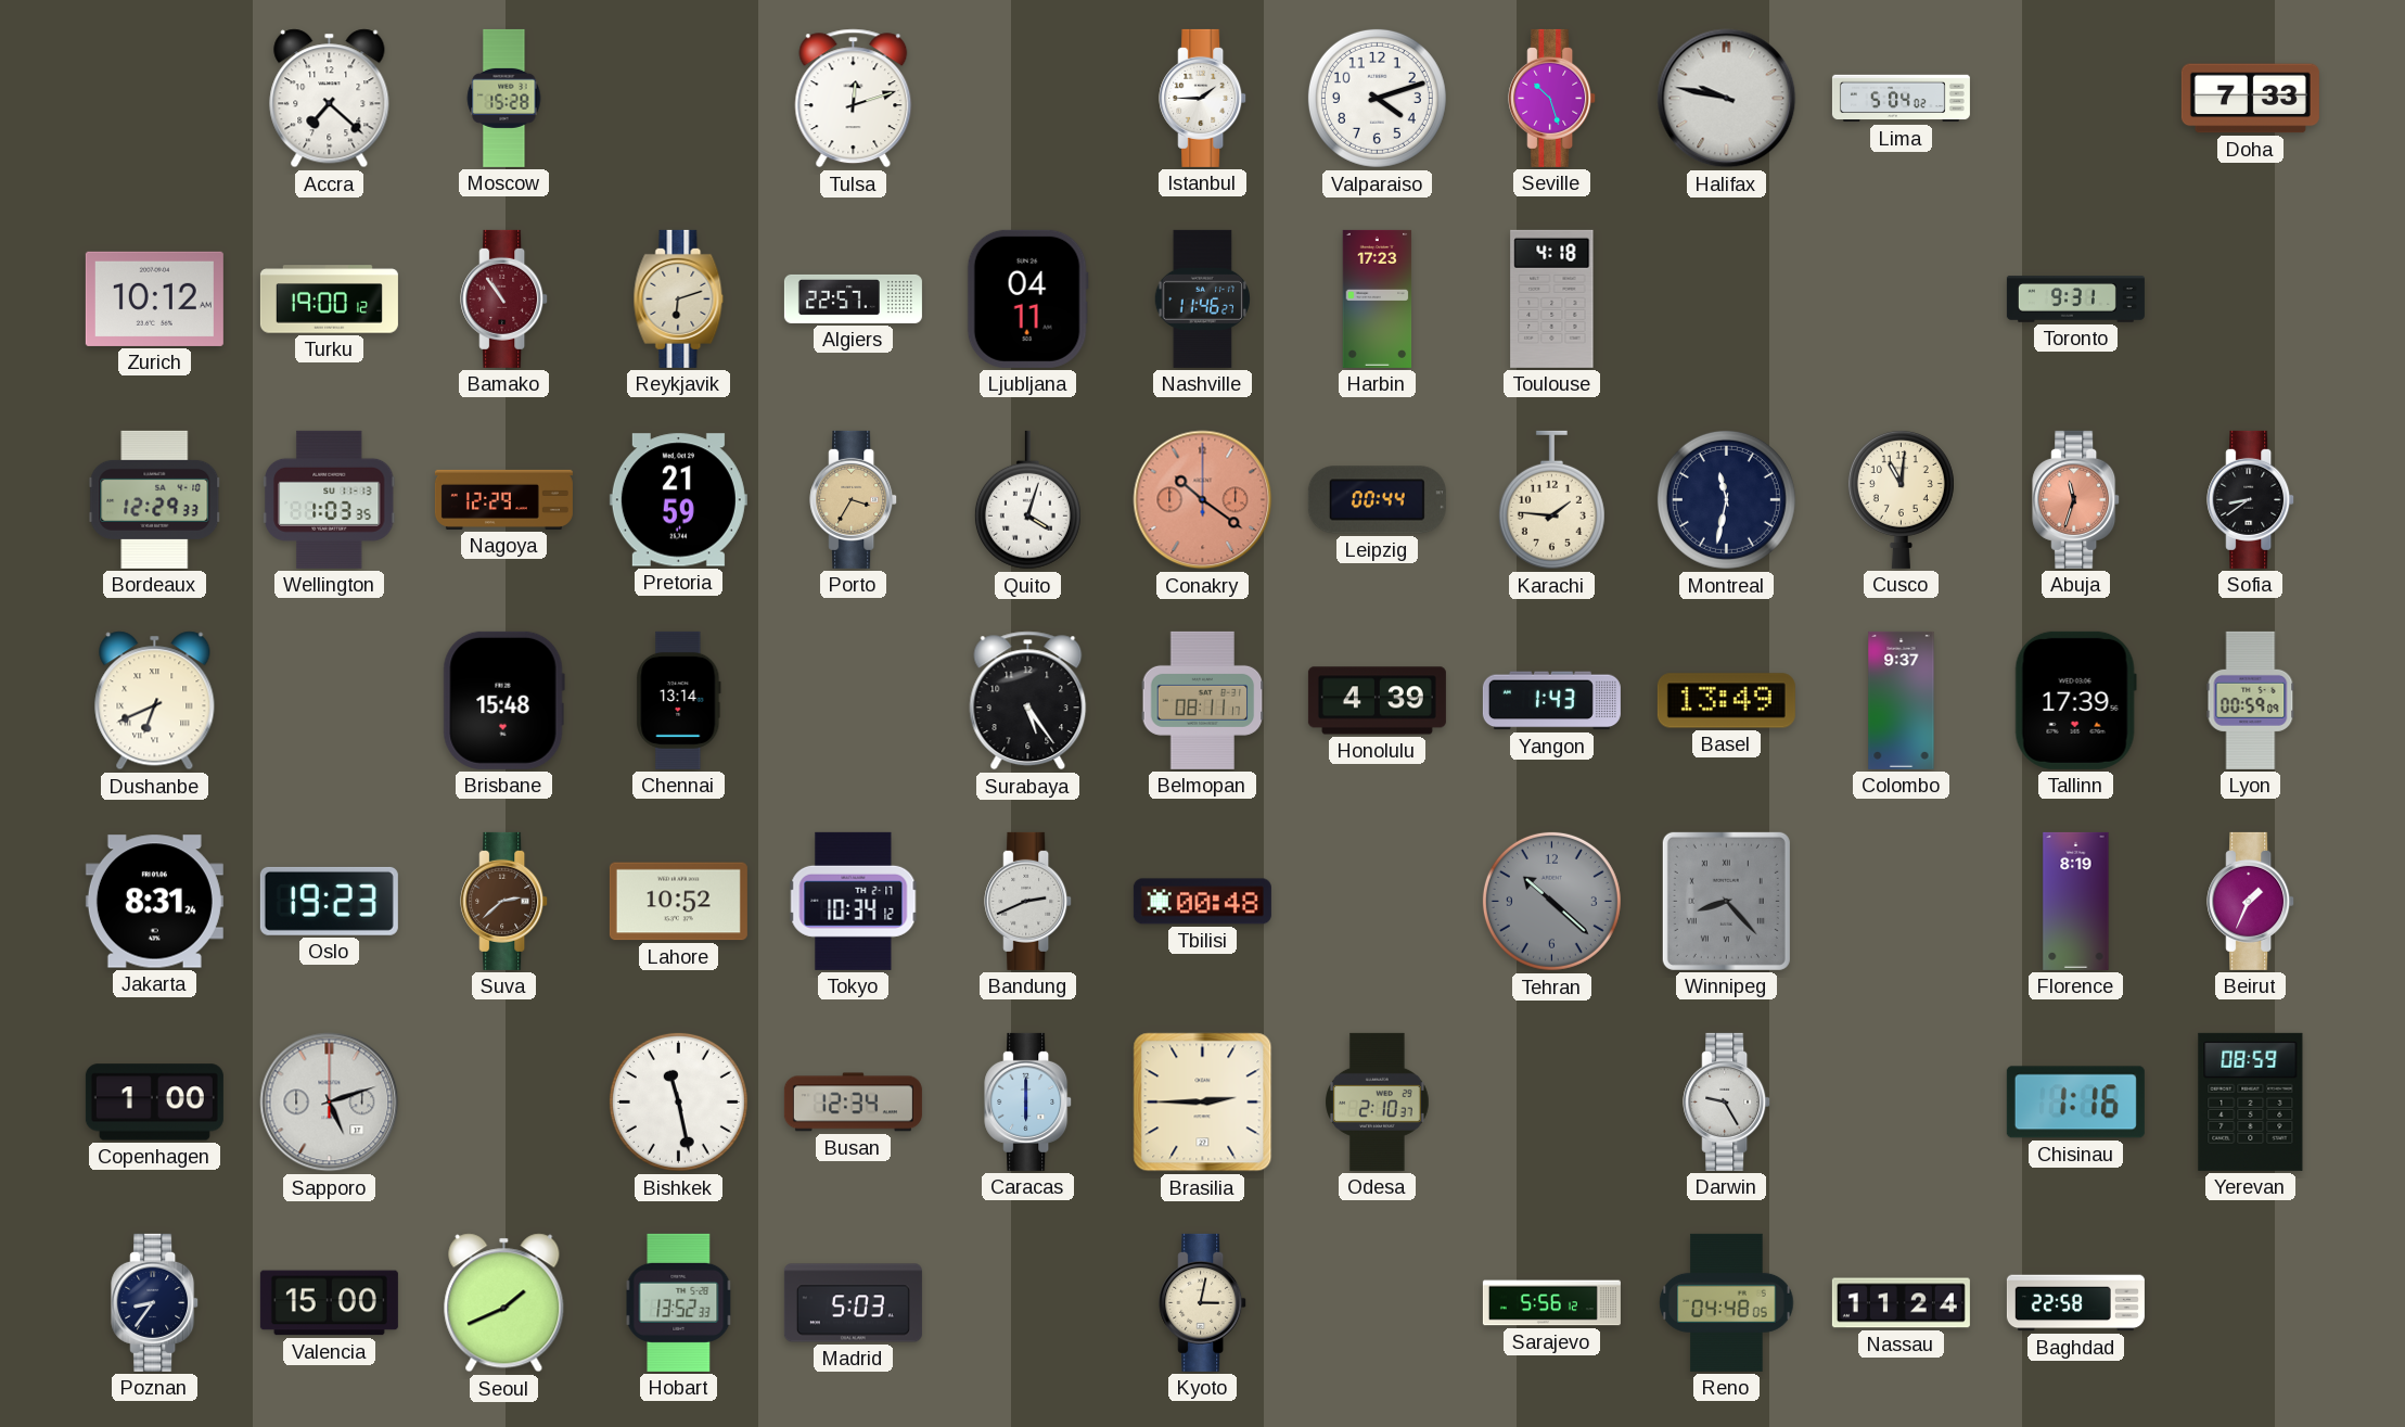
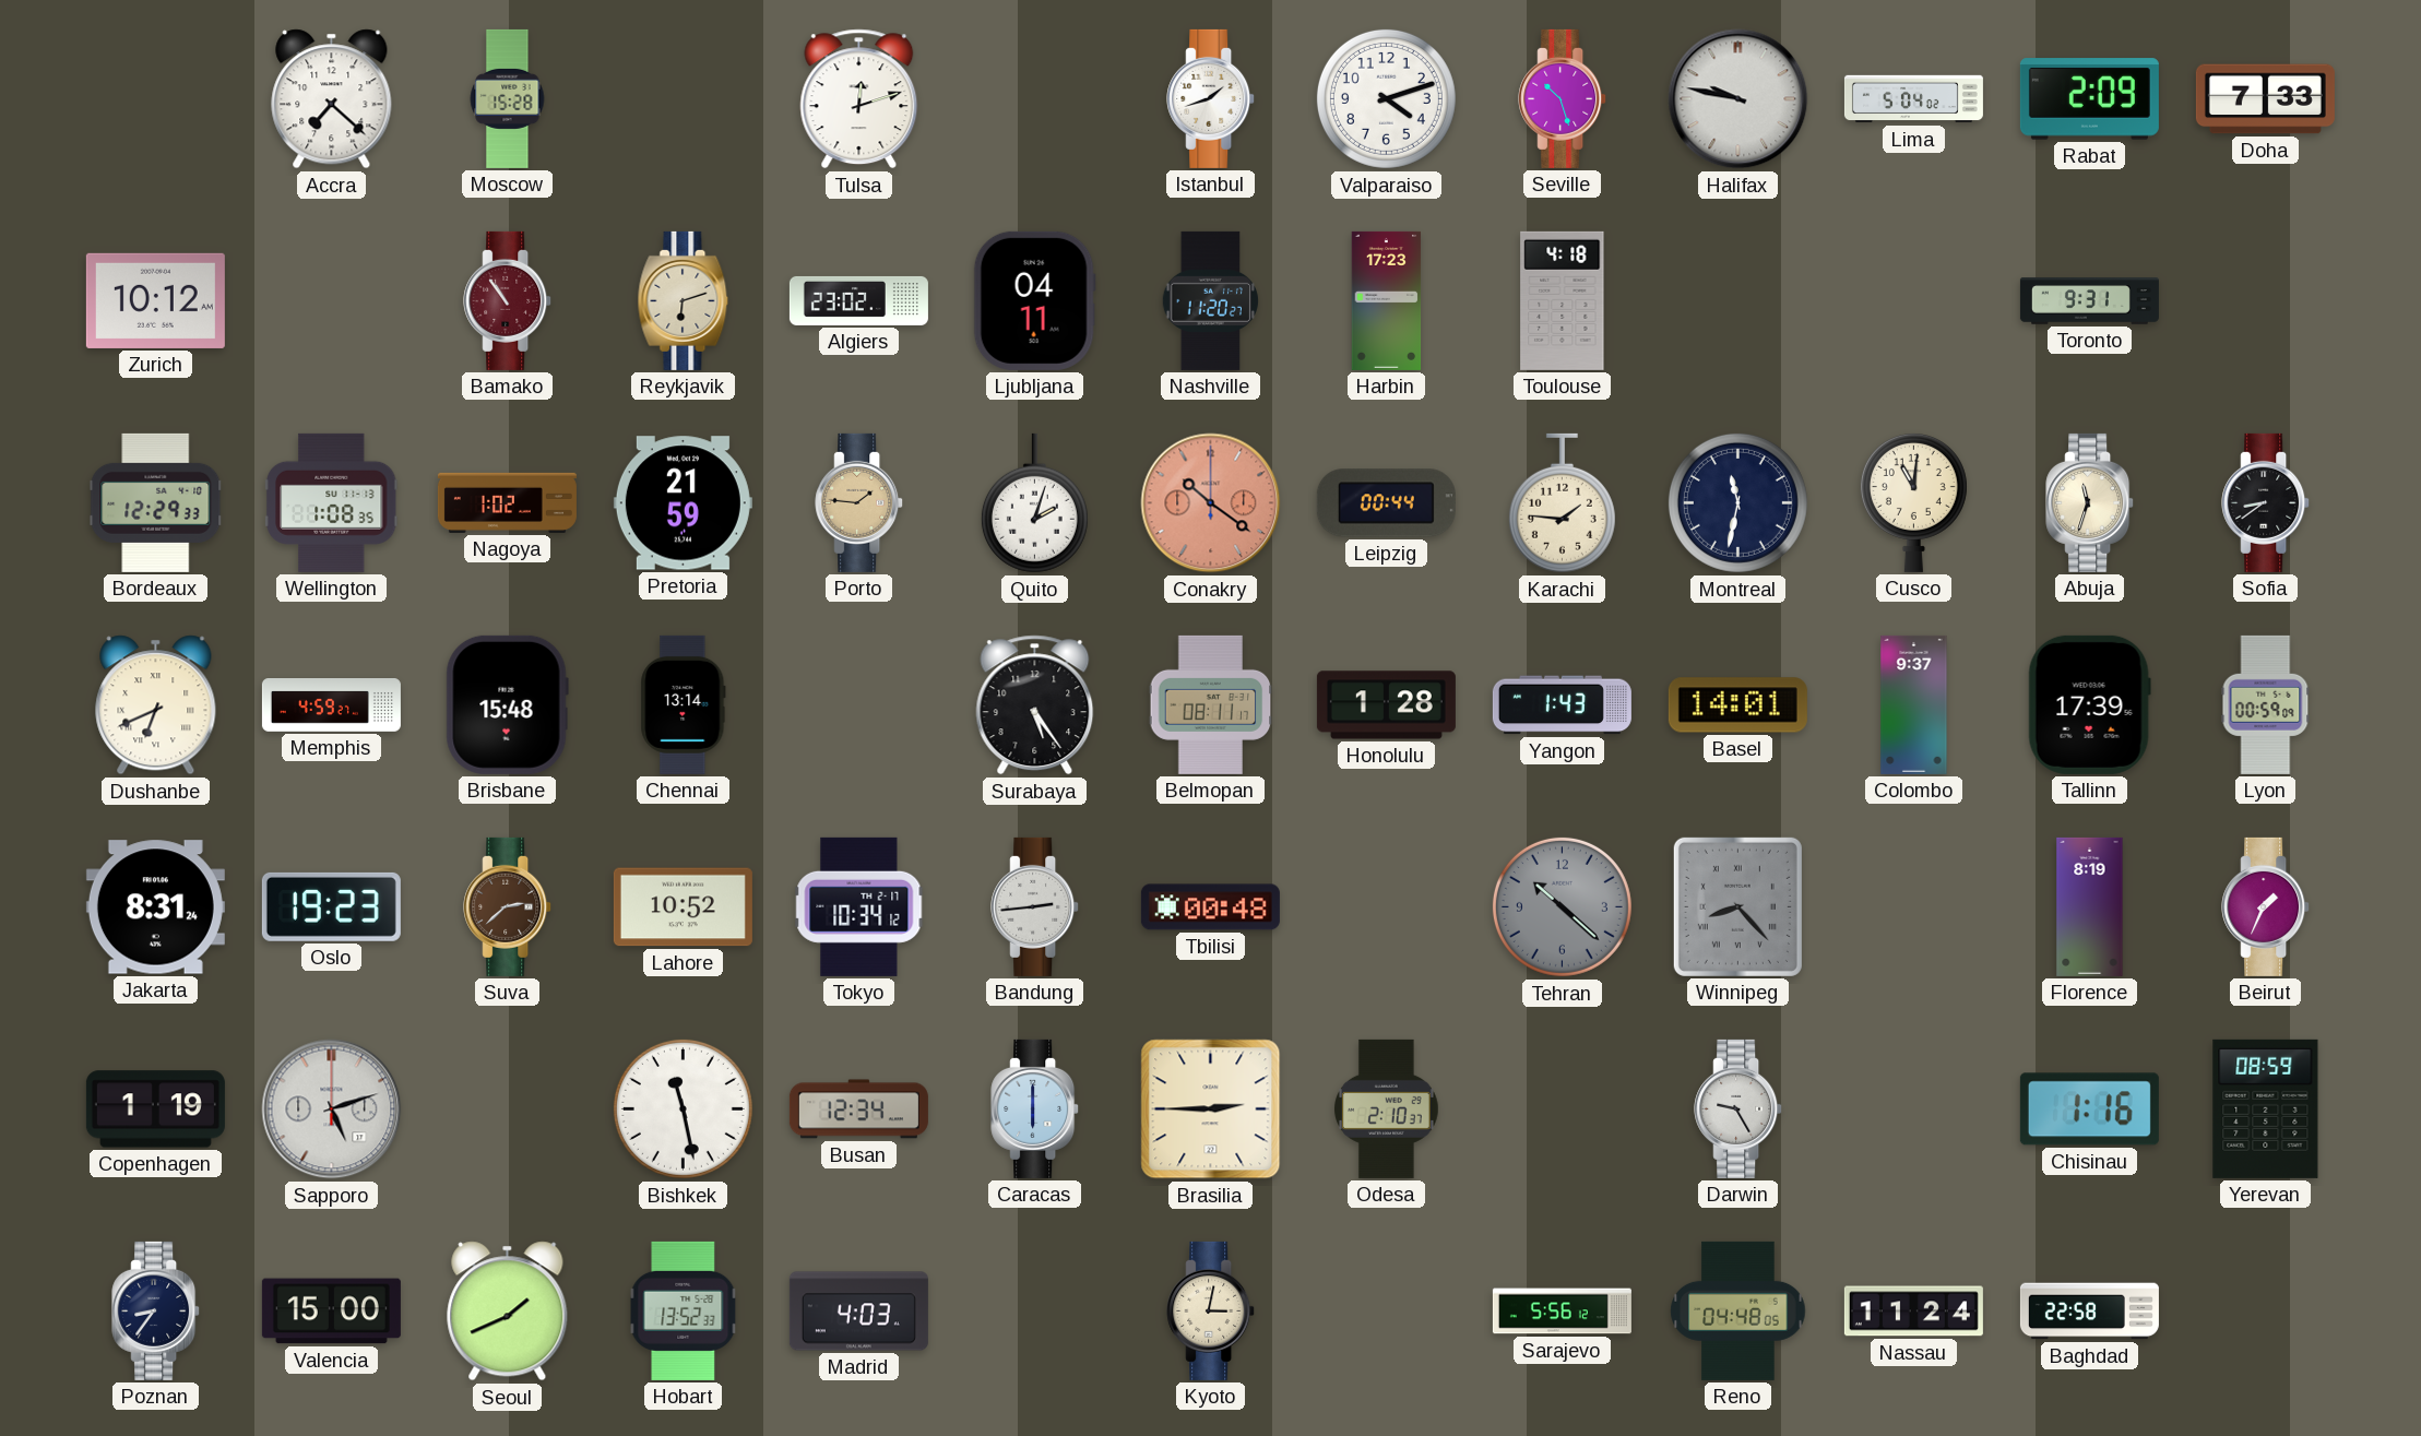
Istanbul: 1:45 -> 1:42
Rabat: none -> 2:09
Turku: 19:00 -> none
Algiers: 22:57 -> 23:02
Nashville: 11:46 -> 11:20
Wellington: 1:03 -> 1:08
Nagoya: 12:29 -> 1:02
Porto: 3:35 -> 1:46
Quito: 4:03 -> 2:03
Abuja dial: salmon -> cream
Memphis: none -> 4:59
Honolulu: 4:39 -> 1:28
Basel: 13:49 -> 14:01
Bandung: 2:41 -> 2:44
Copenhagen: 1:00 -> 1:19
Madrid: 5:03 -> 4:03
